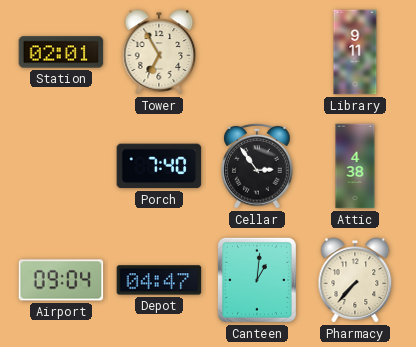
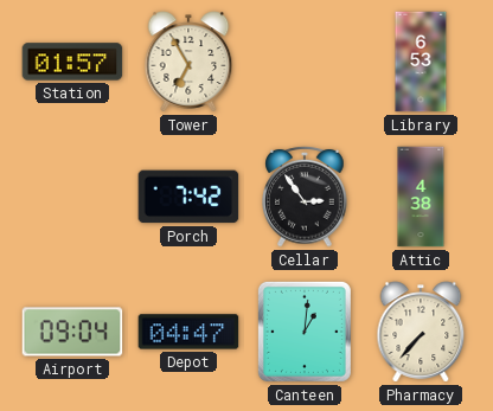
Station: 02:01 -> 01:57
Library: 9:11 -> 6:53
Porch: 7:40 -> 7:42
